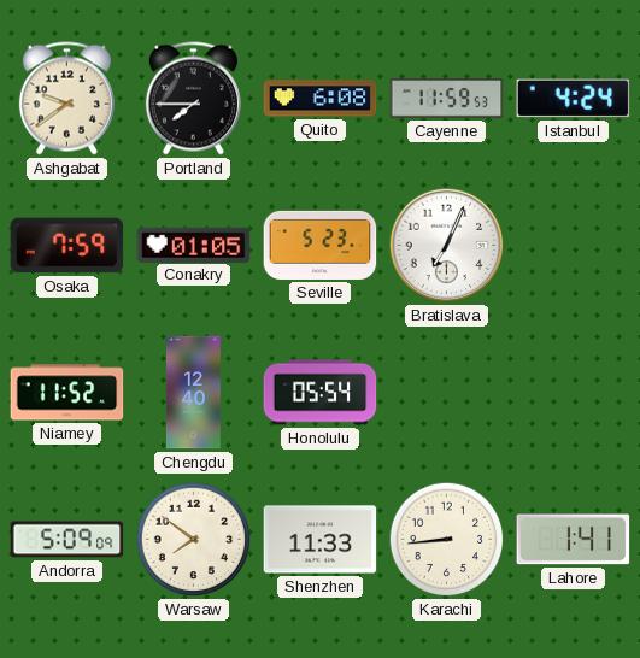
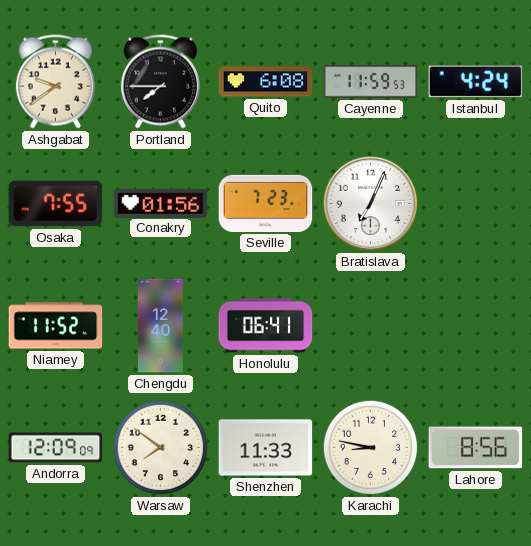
Osaka: 7:59 -> 7:55
Conakry: 01:05 -> 01:56
Seville: 5:23 -> 7:23
Honolulu: 05:54 -> 06:41
Andorra: 5:09 -> 12:09
Karachi: 8:44 -> 8:47
Lahore: 1:41 -> 8:56
